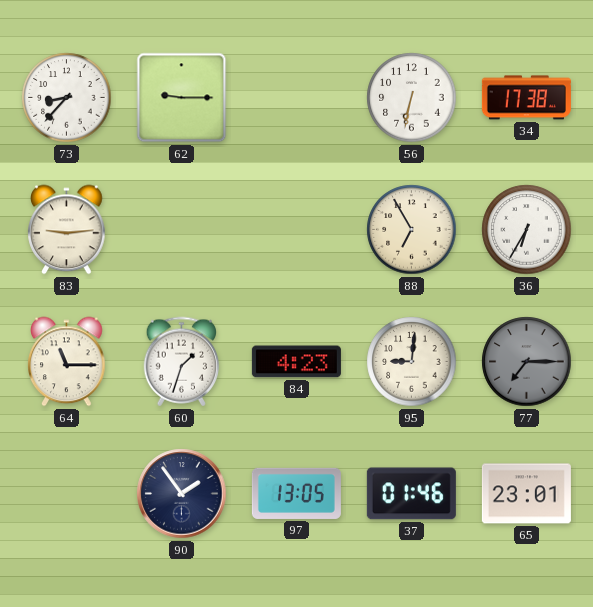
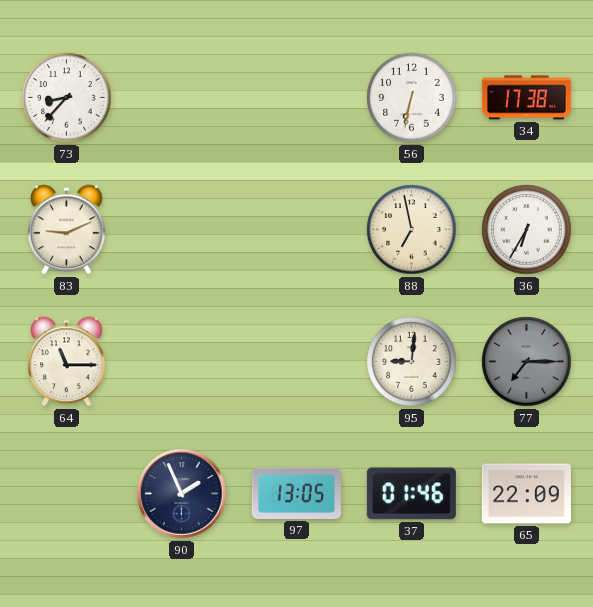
62: 9:15 -> none
83: 9:14 -> 9:11
88: 6:55 -> 6:58
60: 1:33 -> none
84: 4:23 -> none
90: 1:54 -> 1:56
65: 23:01 -> 22:09
